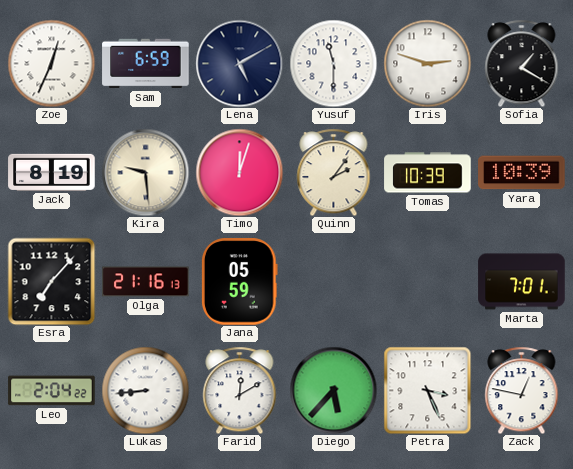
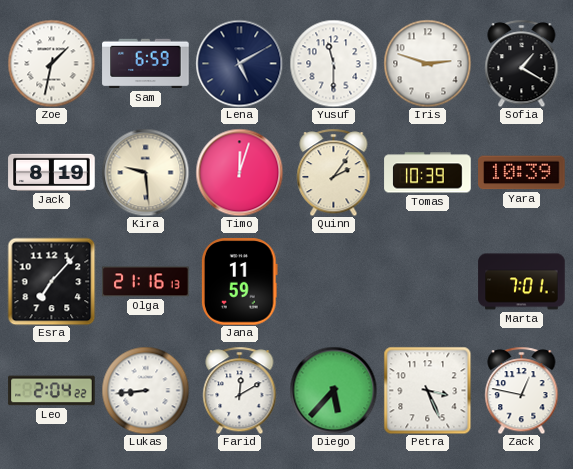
Zoe: 12:34 -> 1:32
Jana: 05:59 -> 11:59
